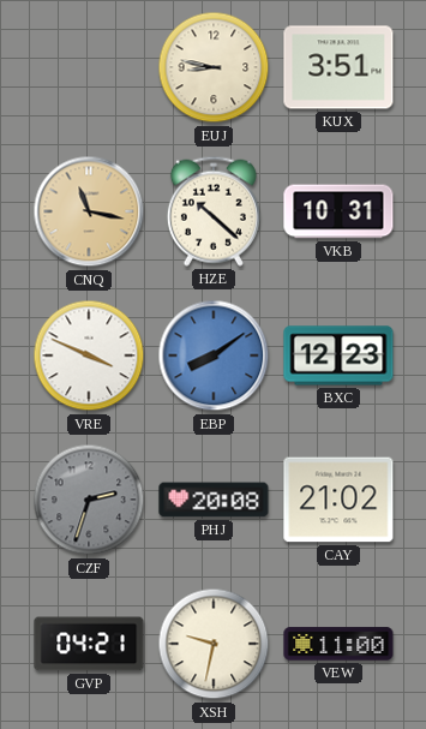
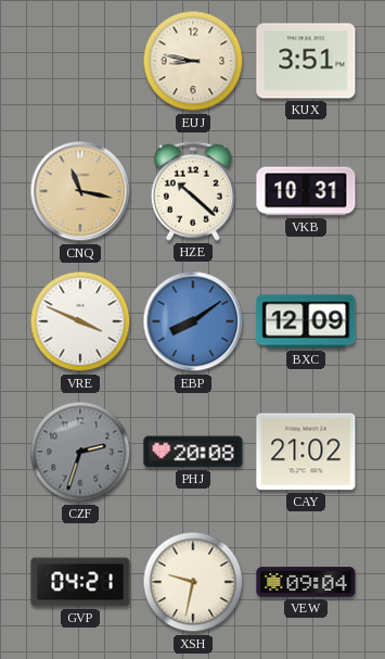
BXC: 12:23 -> 12:09
VEW: 11:00 -> 09:04
